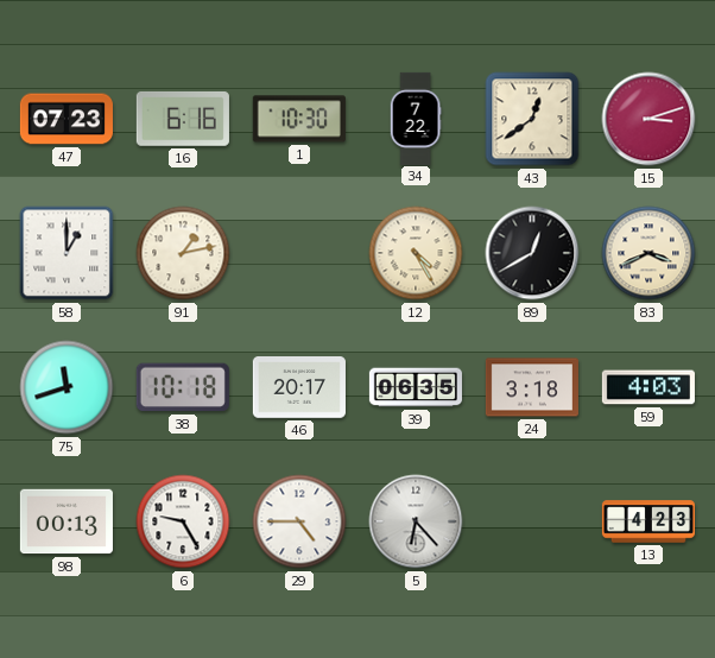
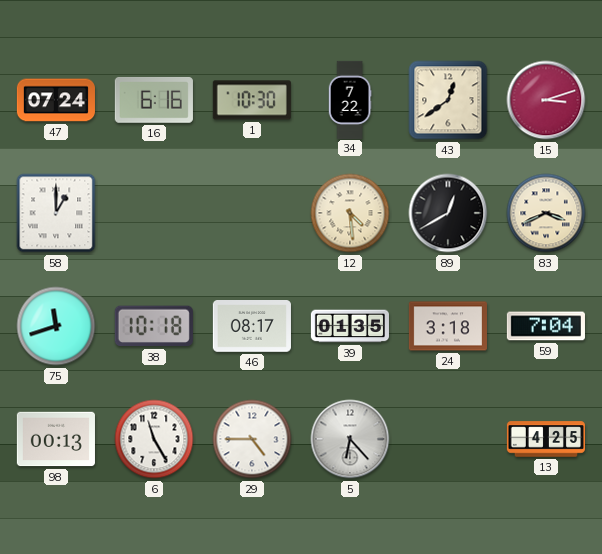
47: 07:23 -> 07:24
91: 1:13 -> none
12: 4:25 -> 4:29
46: 20:17 -> 08:17
39: 06:35 -> 01:35
59: 4:03 -> 7:04
6: 9:25 -> 11:25
13: 4:23 -> 4:25
